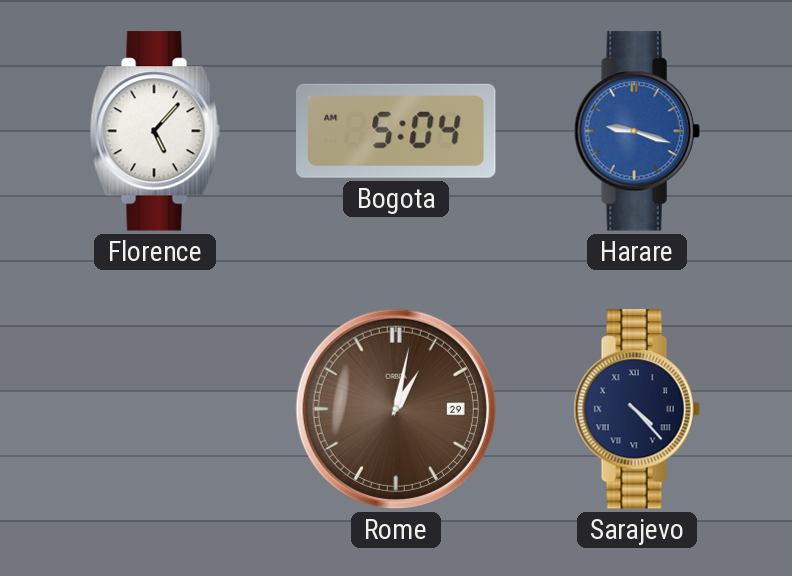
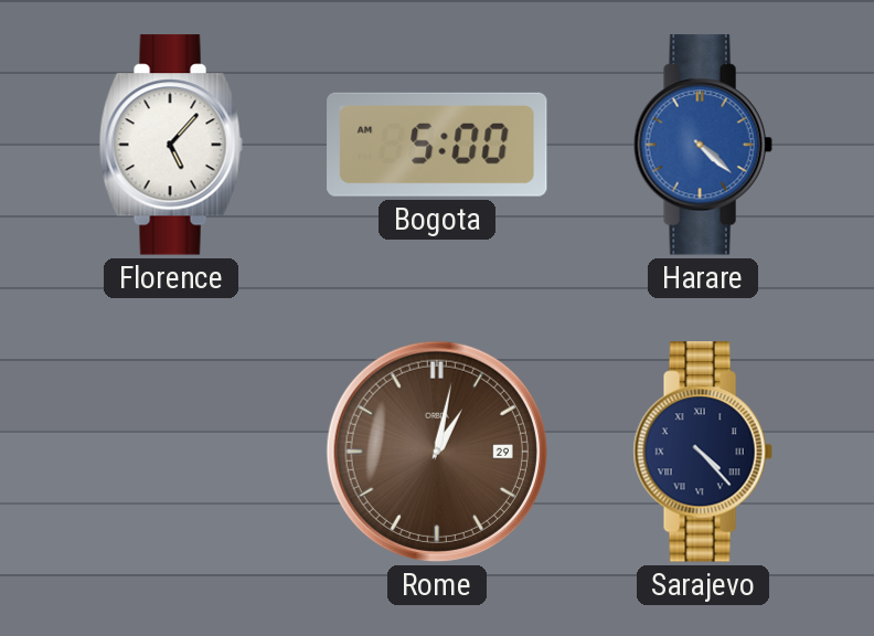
Bogota: 5:04 -> 5:00
Harare: 9:18 -> 4:22
